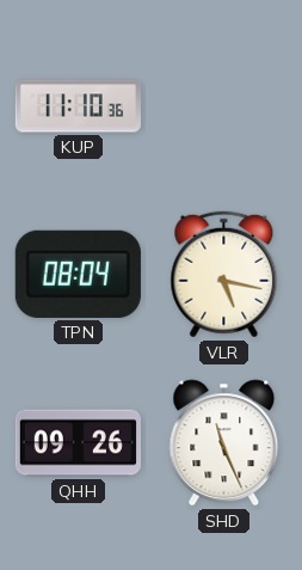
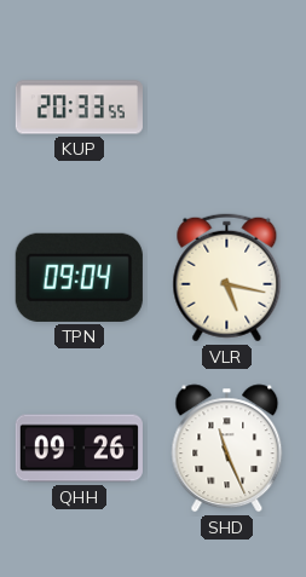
KUP: 11:10 -> 20:33
TPN: 08:04 -> 09:04
